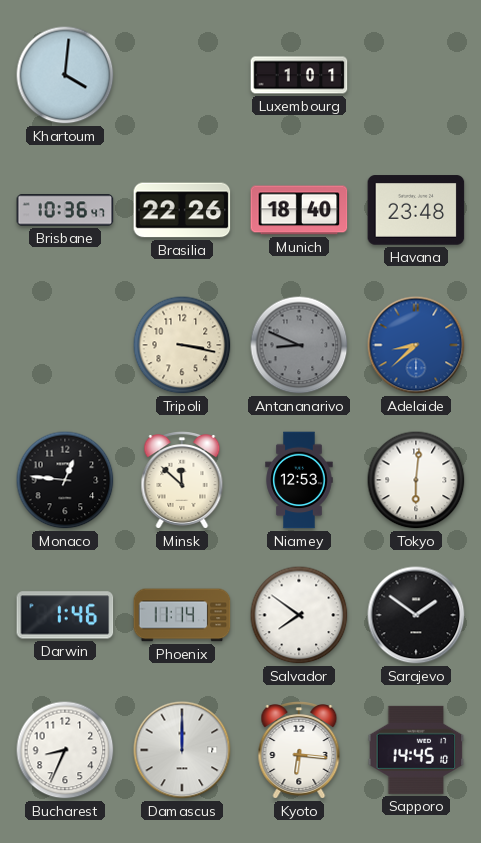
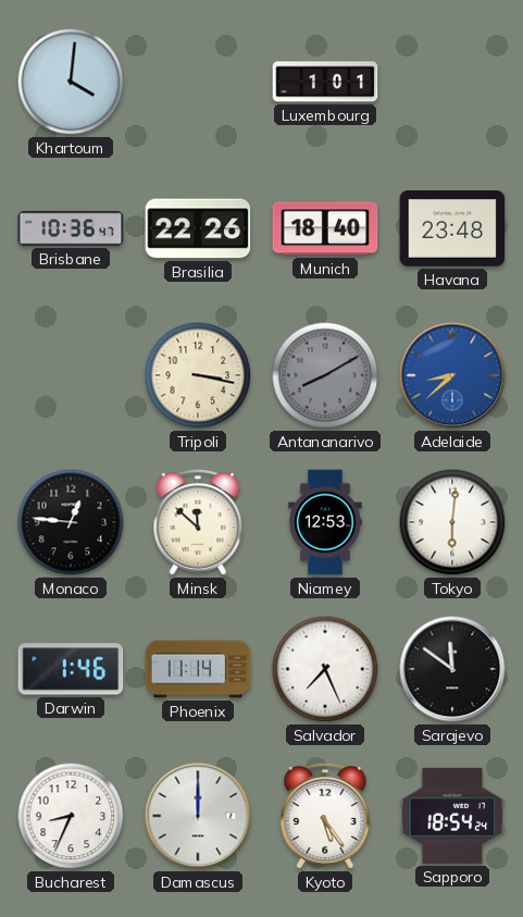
Antananarivo: 8:49 -> 8:10
Salvador: 7:51 -> 7:26
Sarajevo: 1:51 -> 11:51
Kyoto: 6:16 -> 5:24
Sapporo: 14:45 -> 18:54
